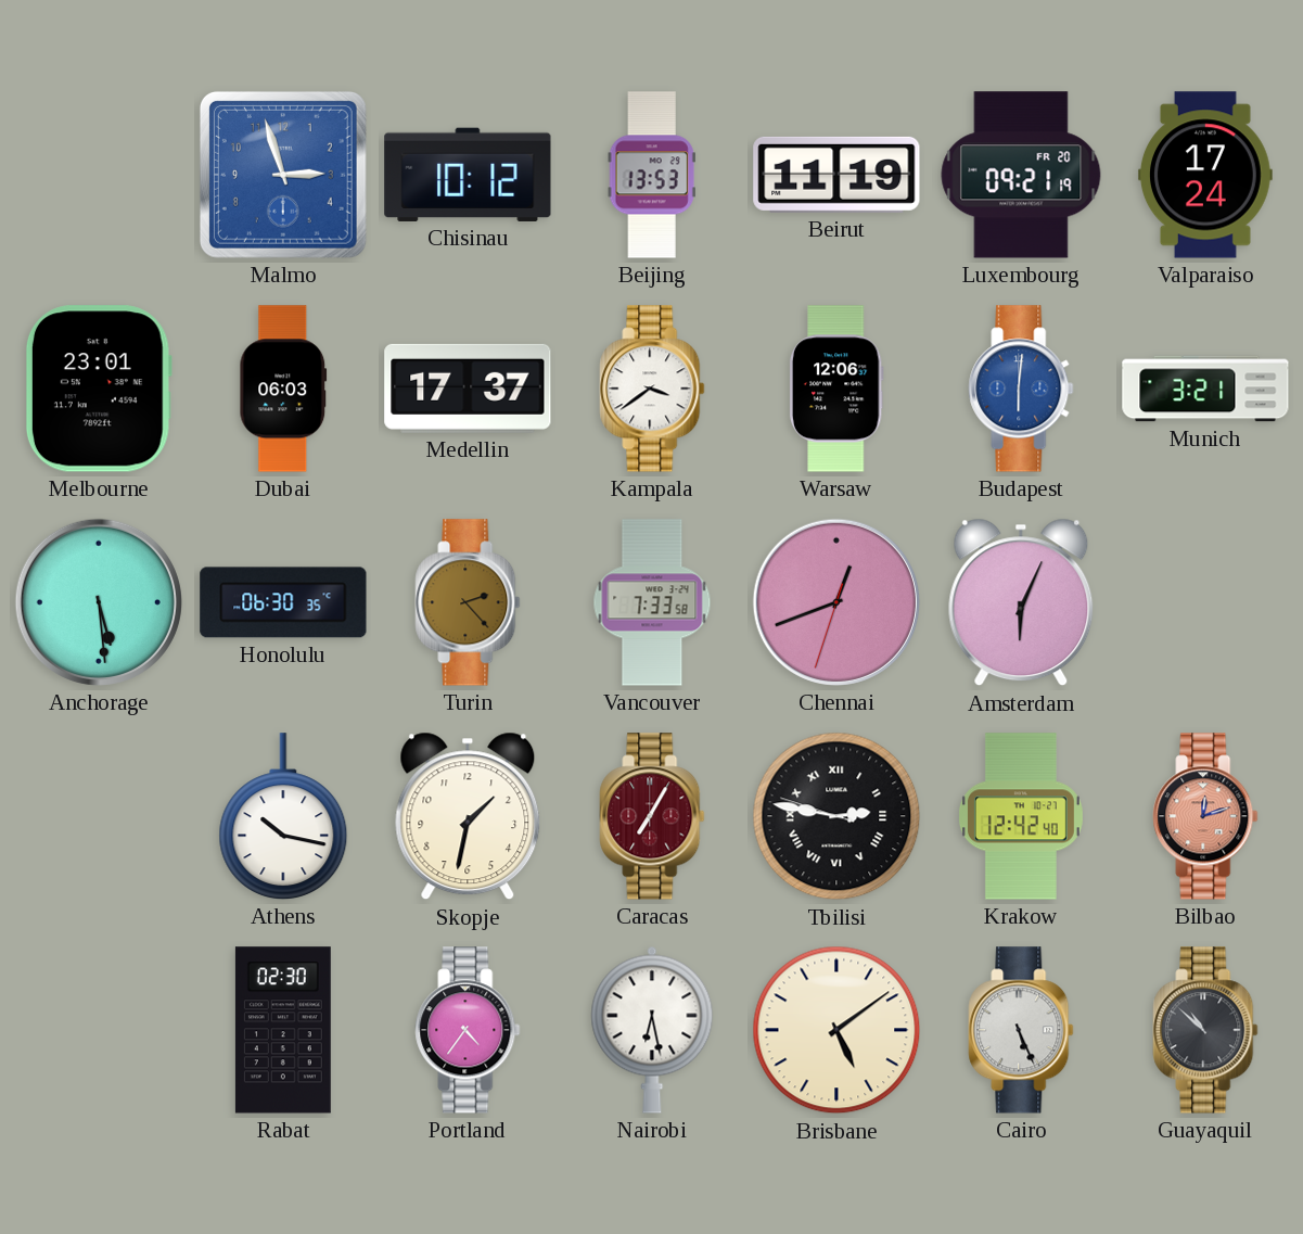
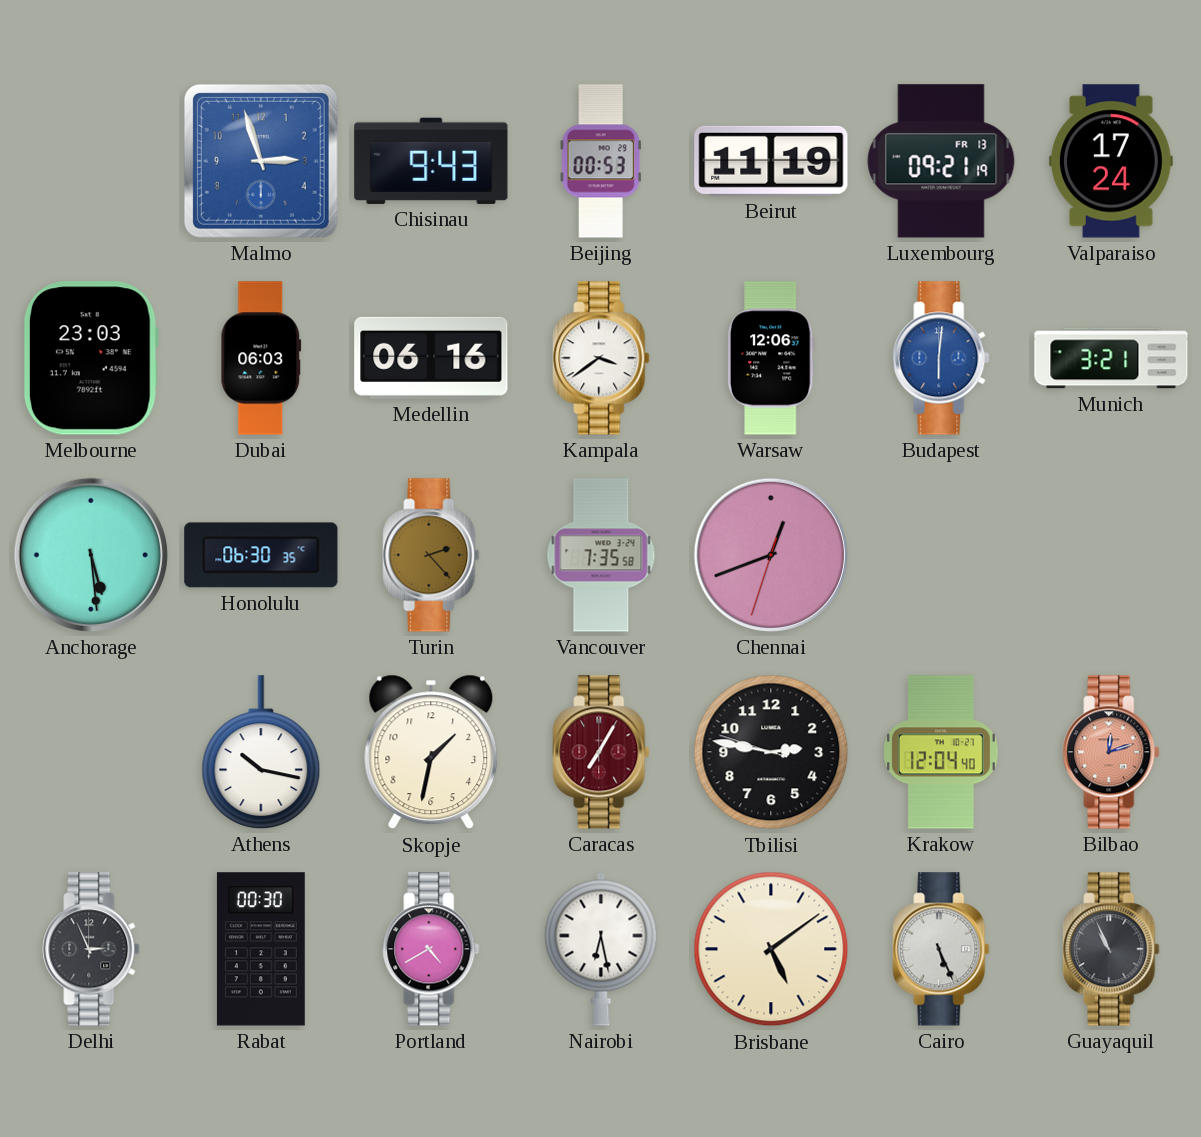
Chisinau: 10:12 -> 9:43
Beijing: 13:53 -> 00:53
Luxembourg date: FR 20 -> FR 13
Melbourne: 23:01 -> 23:03
Medellin: 17:37 -> 06:16
Vancouver: 7:33 -> 7:35
Amsterdam: 6:04 -> none
Tbilisi numerals: Roman -> Arabic
Krakow: 12:42 -> 12:04
Delhi: none -> 2:56
Rabat: 02:30 -> 00:30
Portland: 4:36 -> 4:40
Guayaquil: 10:52 -> 10:56
